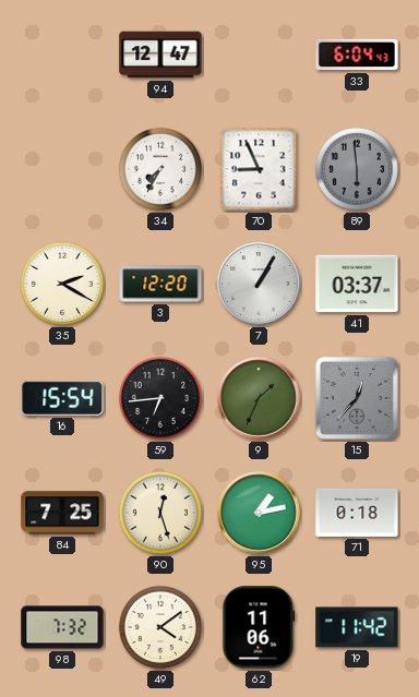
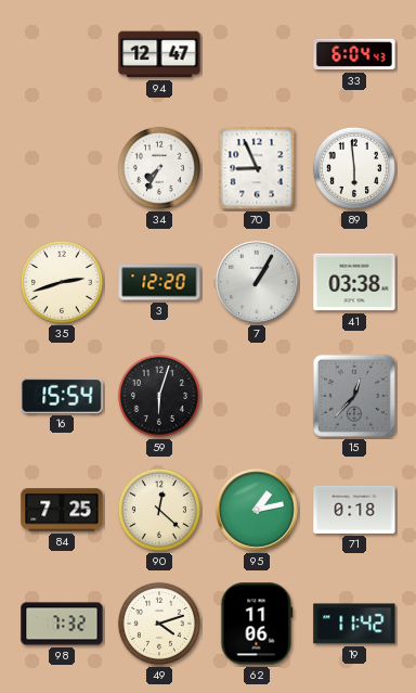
89 dial: grey -> white
35: 2:20 -> 2:42
41: 03:37 -> 03:38
59: 6:44 -> 6:03
9: 1:34 -> none
90: 12:27 -> 12:22
49: 4:09 -> 4:12
